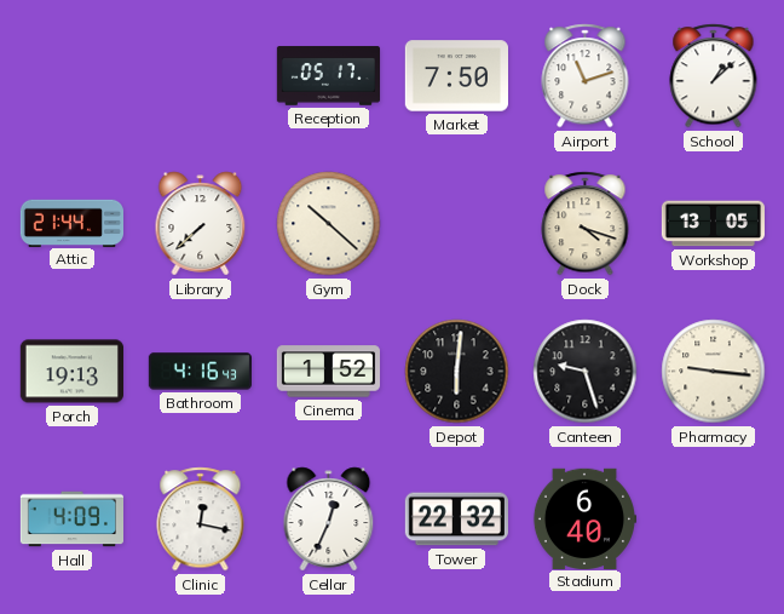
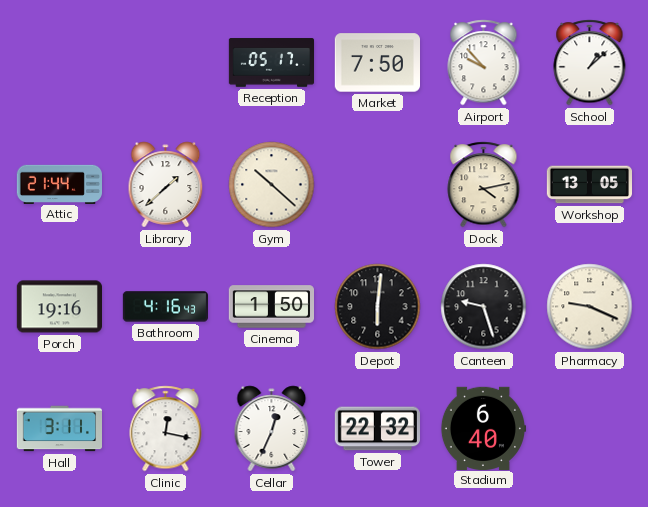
Airport: 11:12 -> 9:53
Library: 7:38 -> 1:38
Dock: 4:18 -> 4:13
Porch: 19:13 -> 19:16
Cinema: 1:52 -> 1:50
Pharmacy: 9:16 -> 9:19
Hall: 4:09 -> 3:11
